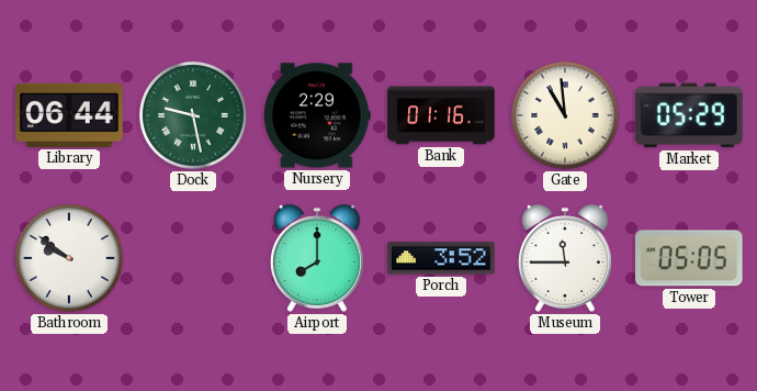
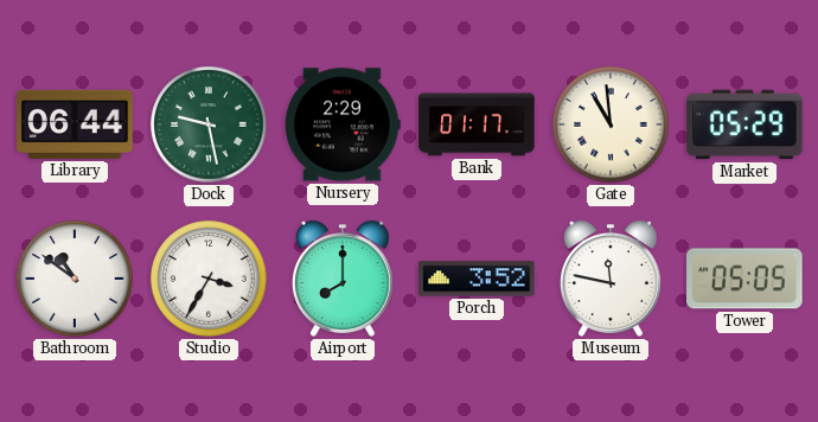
Bank: 01:16 -> 01:17
Bathroom: 9:51 -> 10:51
Studio: none -> 3:35
Museum: 11:45 -> 11:47
